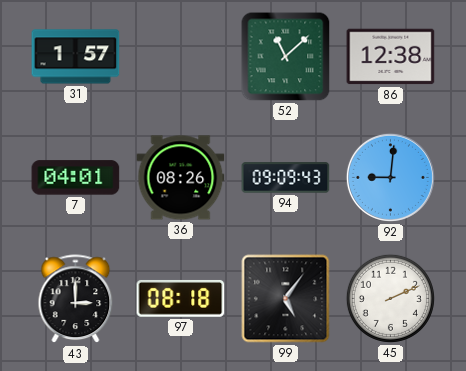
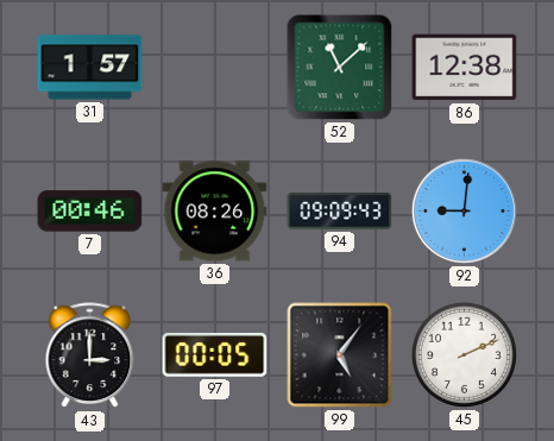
7: 04:01 -> 00:46
97: 08:18 -> 00:05
